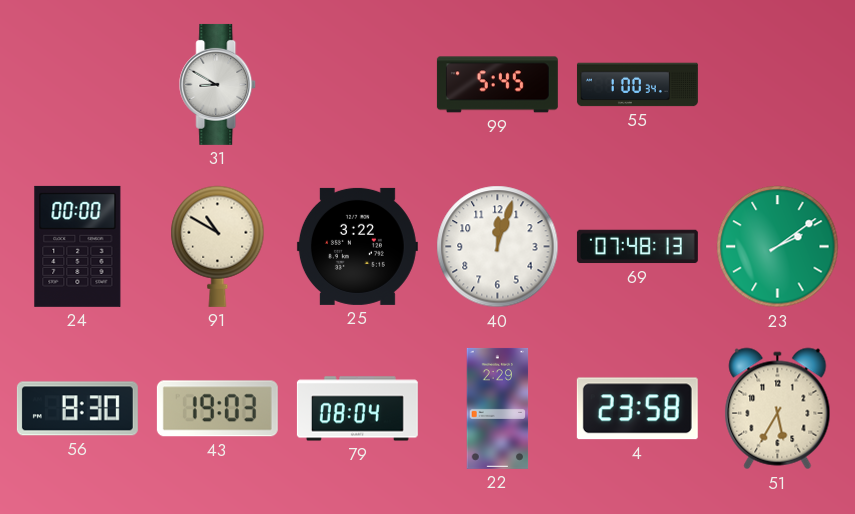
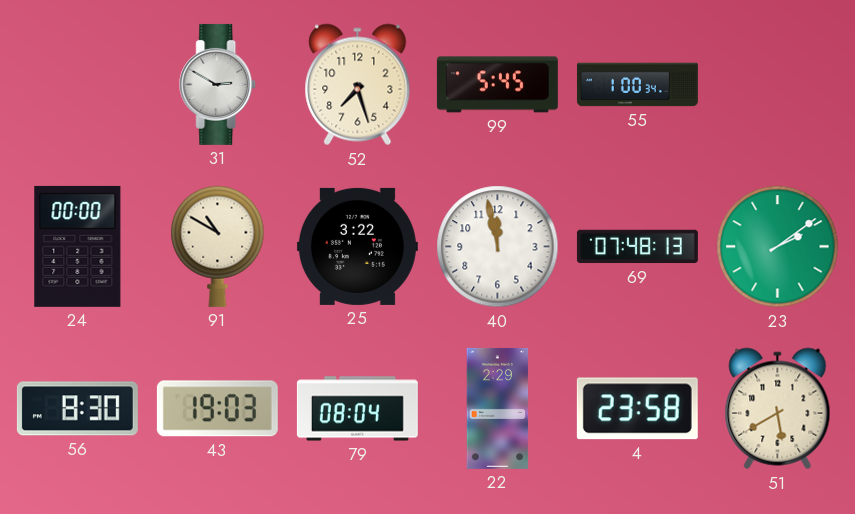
31: 8:50 -> 2:50
52: none -> 7:27
40: 12:03 -> 11:58
51: 5:35 -> 5:40
